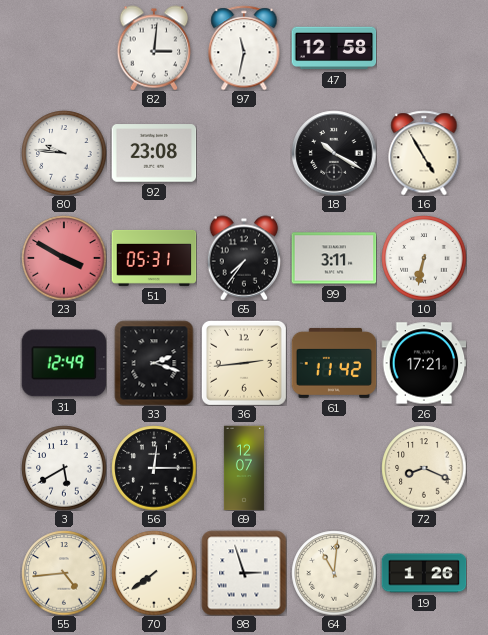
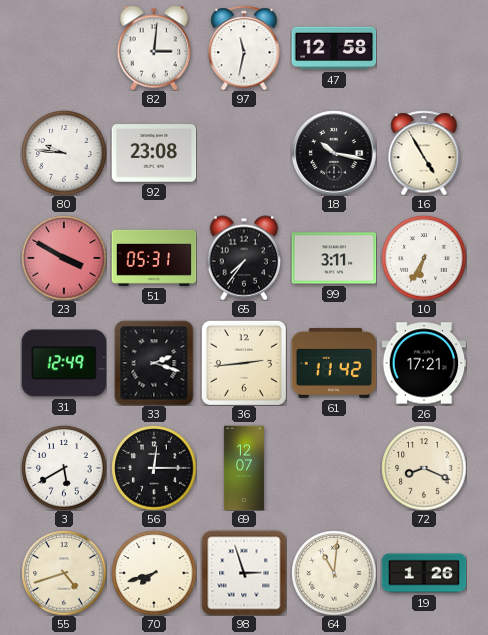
18: 10:20 -> 10:17
10: 6:32 -> 6:35
55: 4:44 -> 4:42
70: 7:39 -> 7:42
